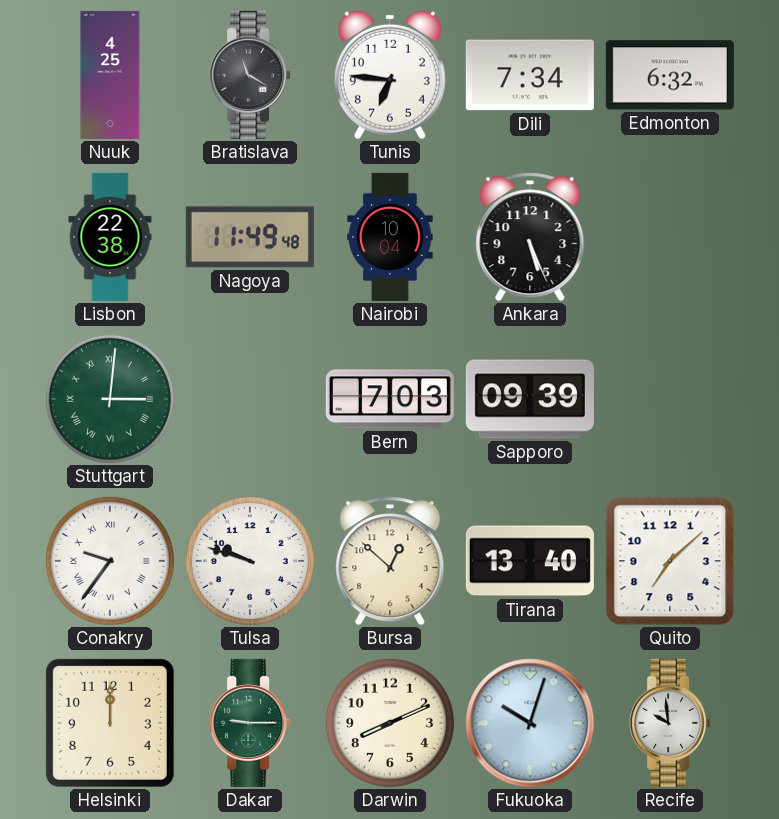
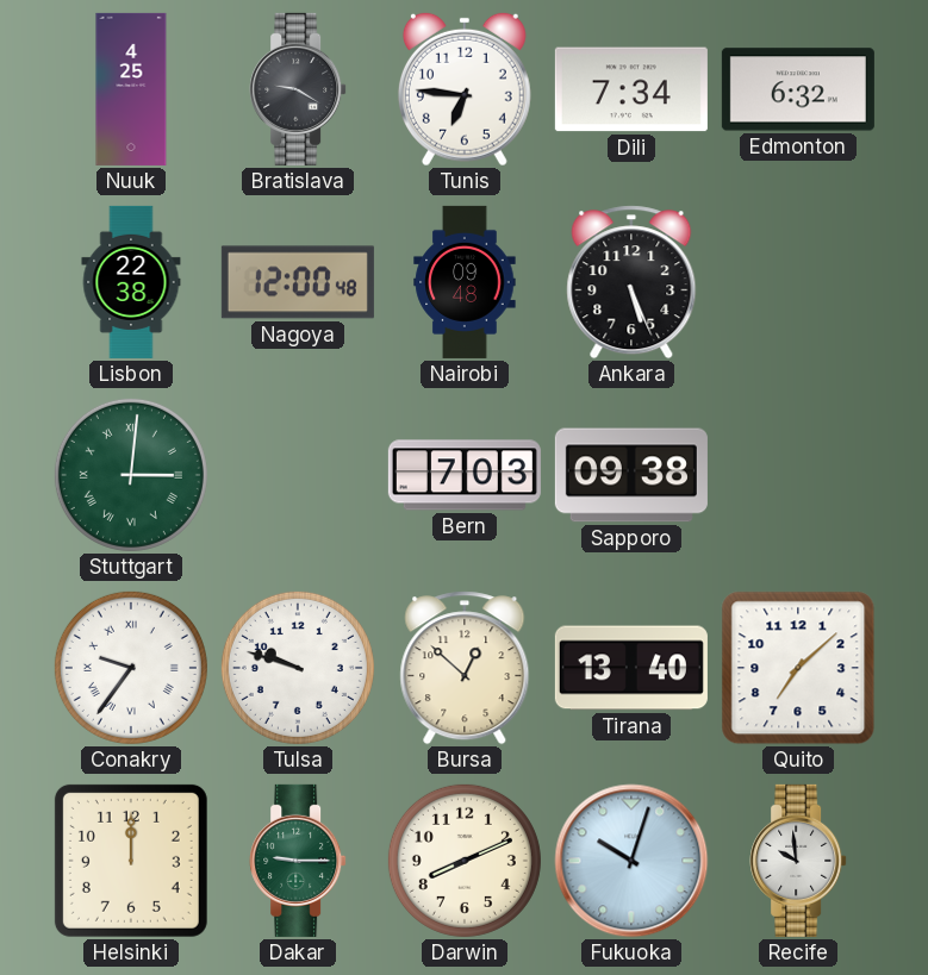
Bratislava: 11:20 -> 9:20
Nagoya: 11:49 -> 12:00
Nairobi: 10:04 -> 09:48
Sapporo: 09:39 -> 09:38
